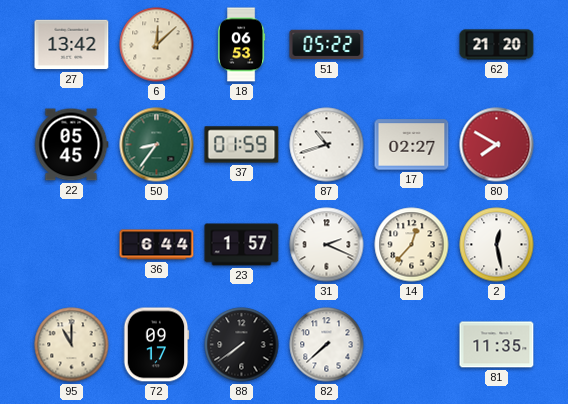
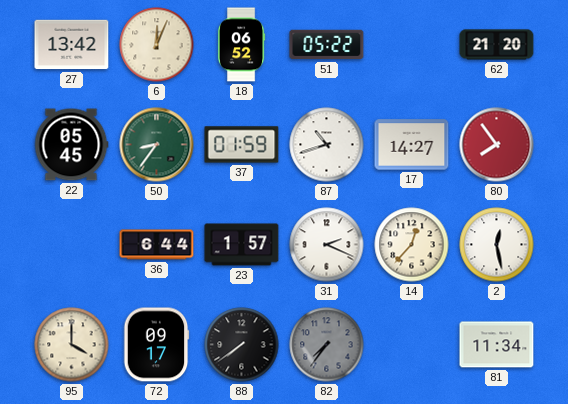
6: 12:08 -> 12:04
18: 06:53 -> 06:52
17: 02:27 -> 14:27
80: 7:50 -> 7:54
95: 11:00 -> 4:00
82: 7:38 -> 7:36
82 dial: white -> grey
81: 11:35 -> 11:34
